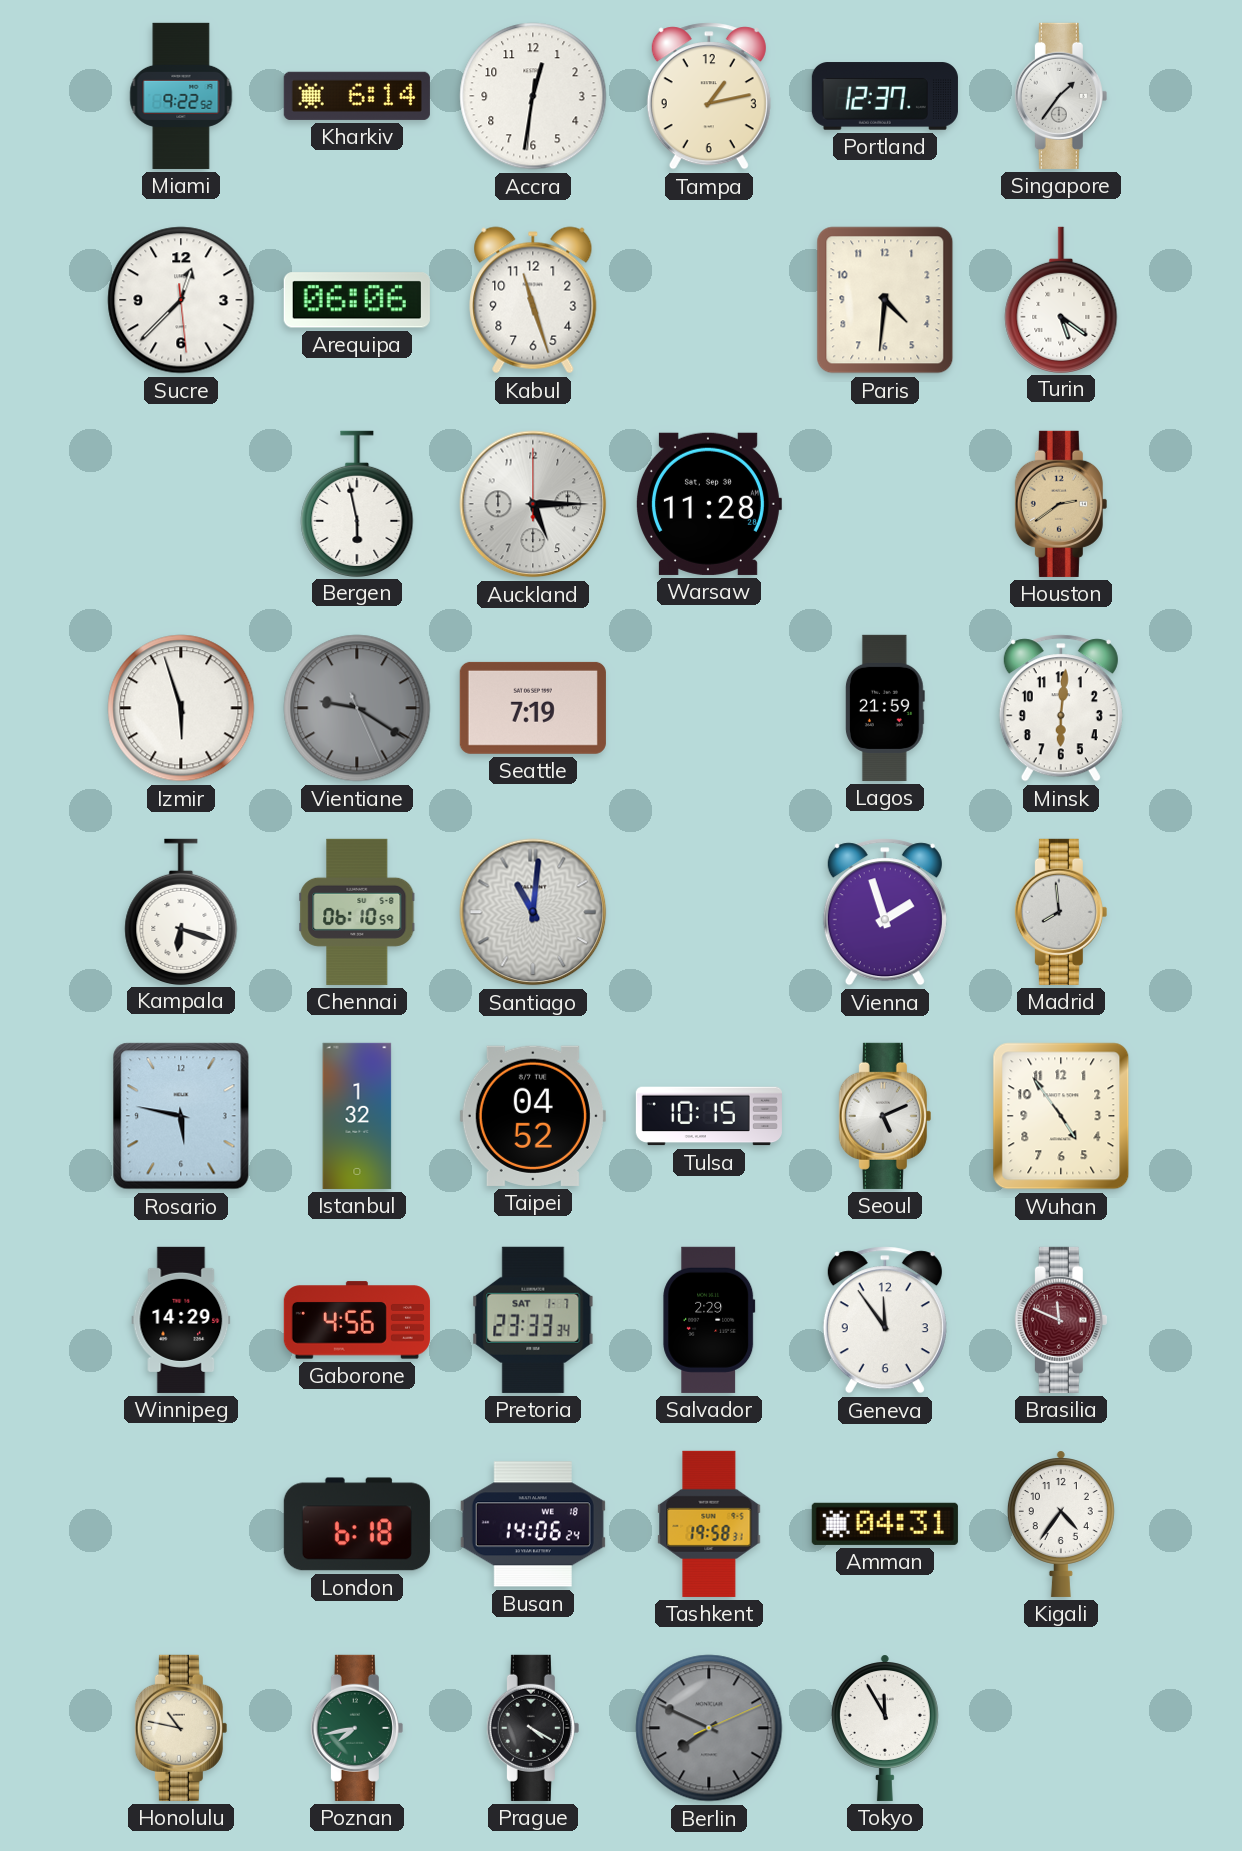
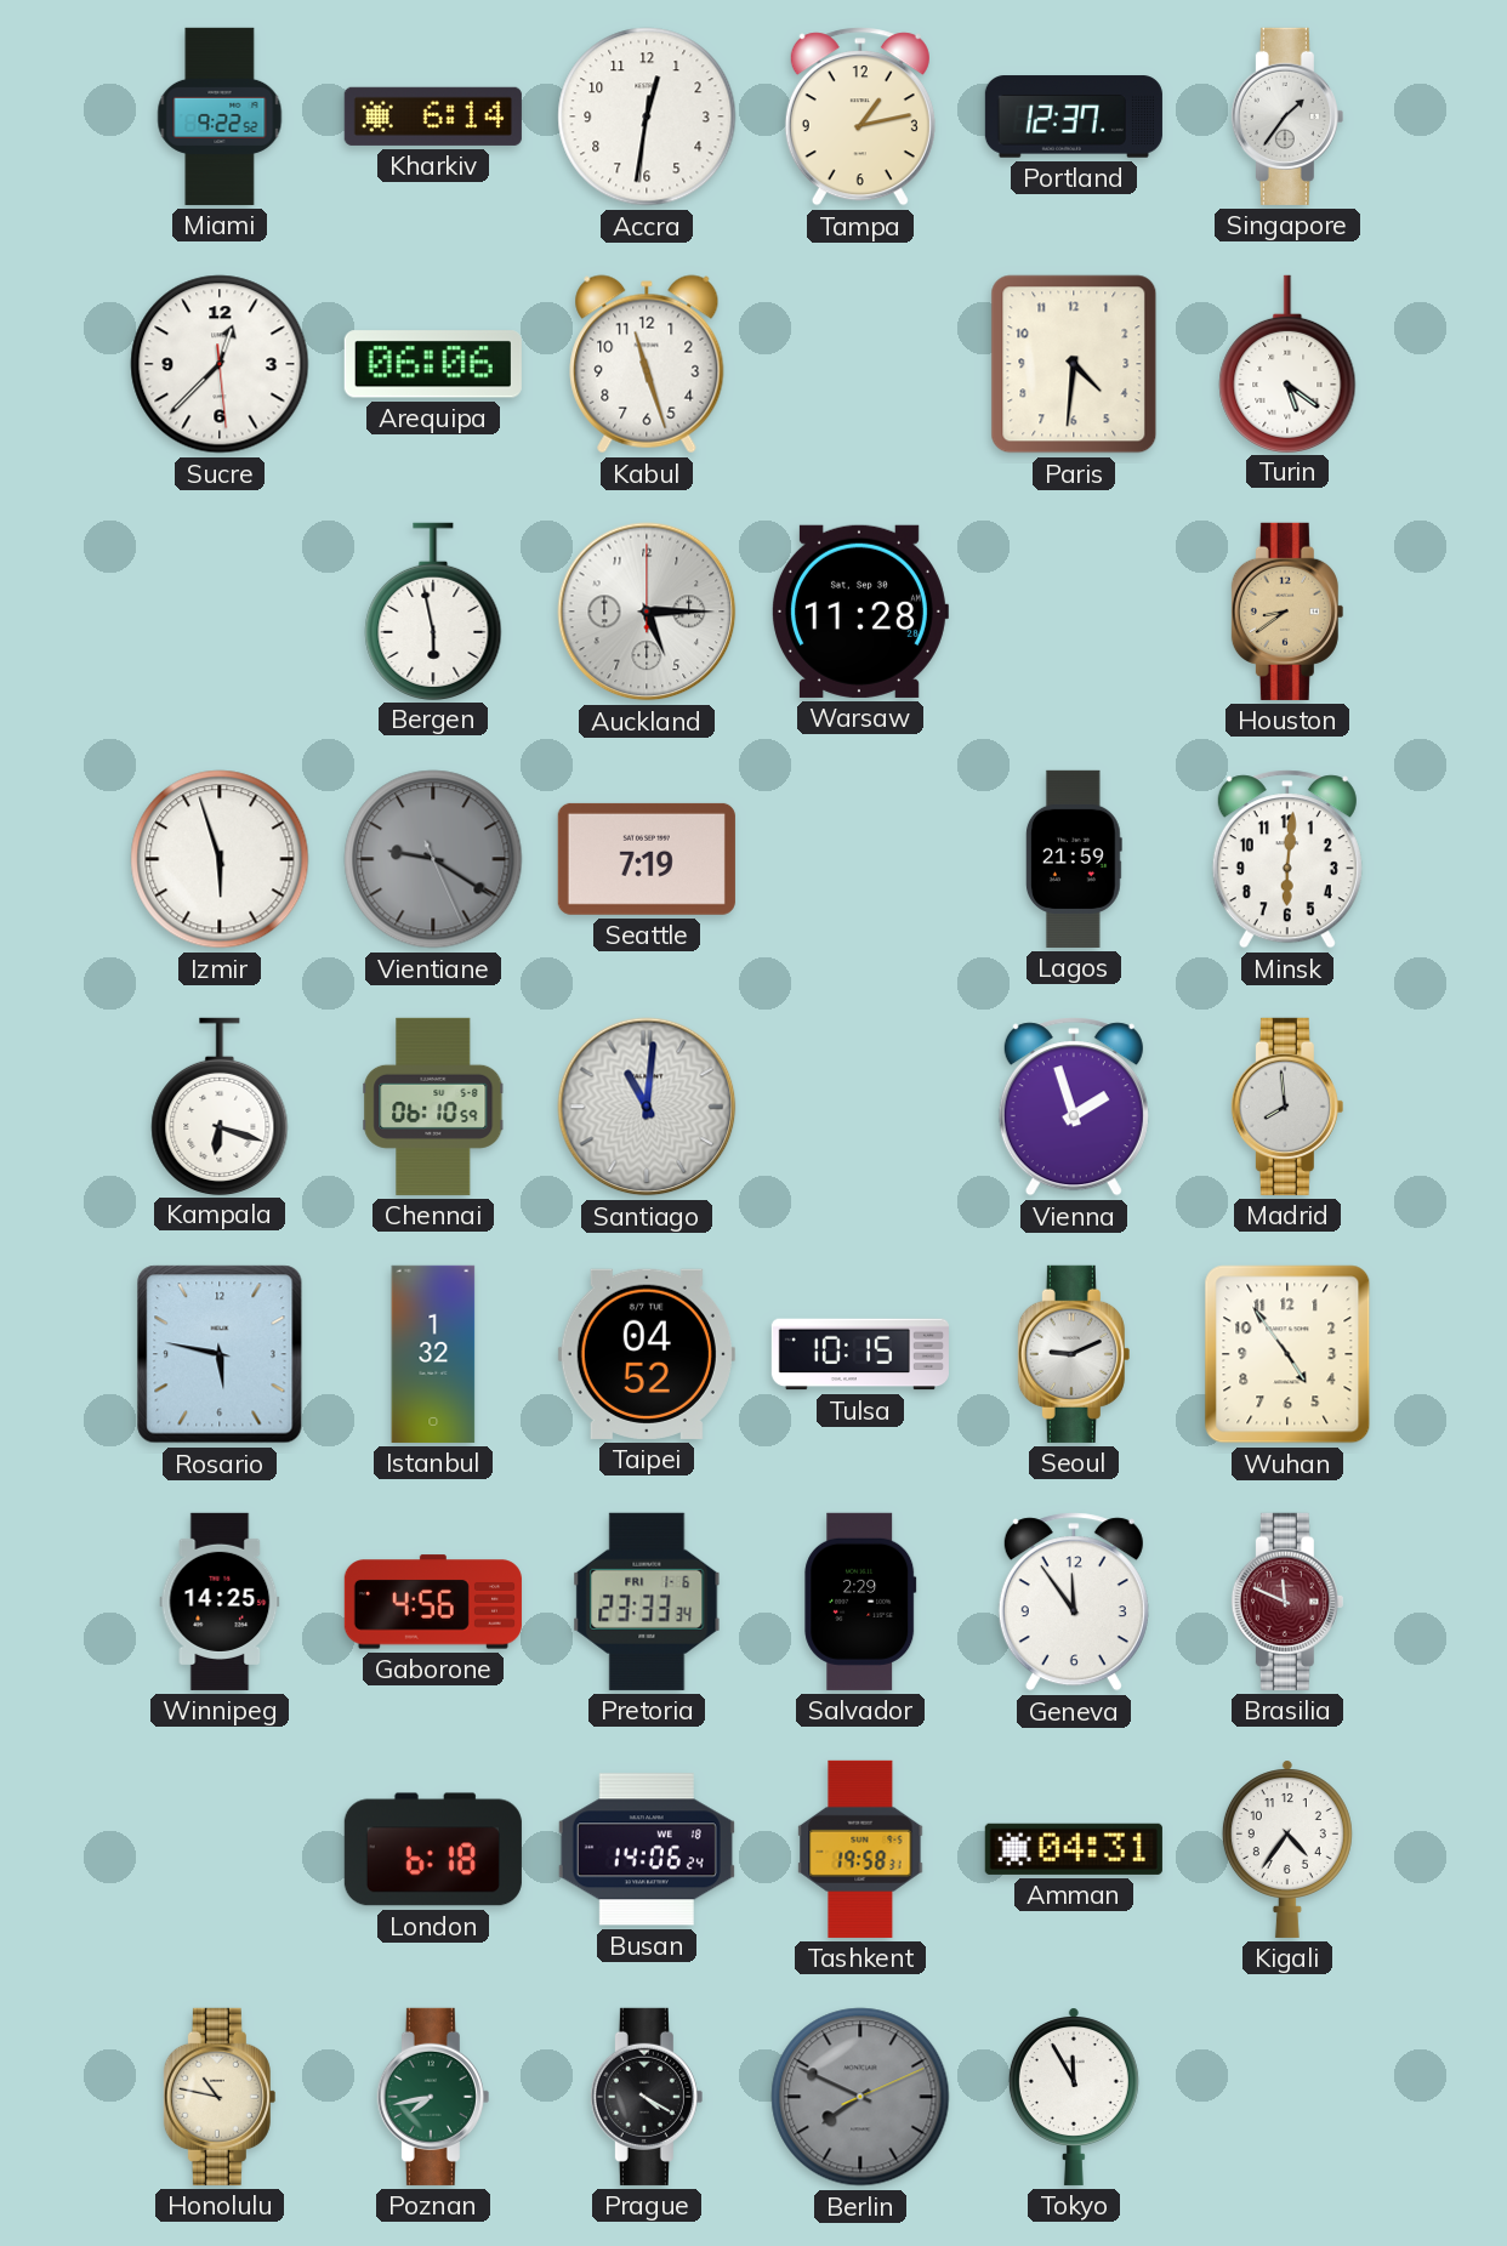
Houston: 2:39 -> 8:39
Seoul: 5:11 -> 9:11
Winnipeg: 14:29 -> 14:25
Pretoria date: SAT 1-7 -> FRI 1-6
